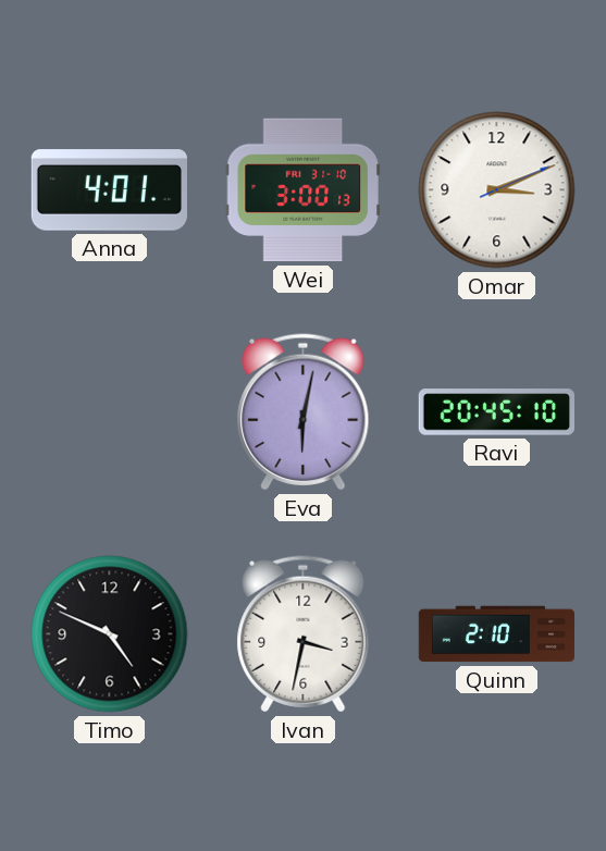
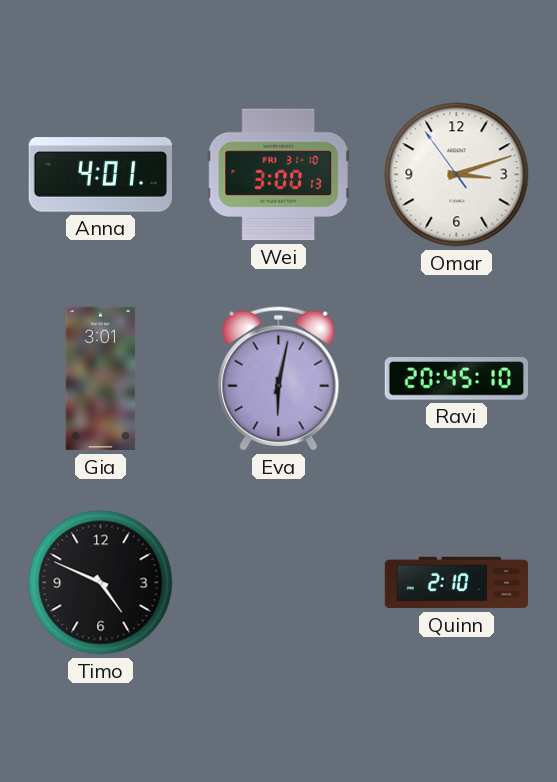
Omar: 3:11:11 -> 3:11:54
Gia: none -> 3:01
Ivan: 3:32 -> none
